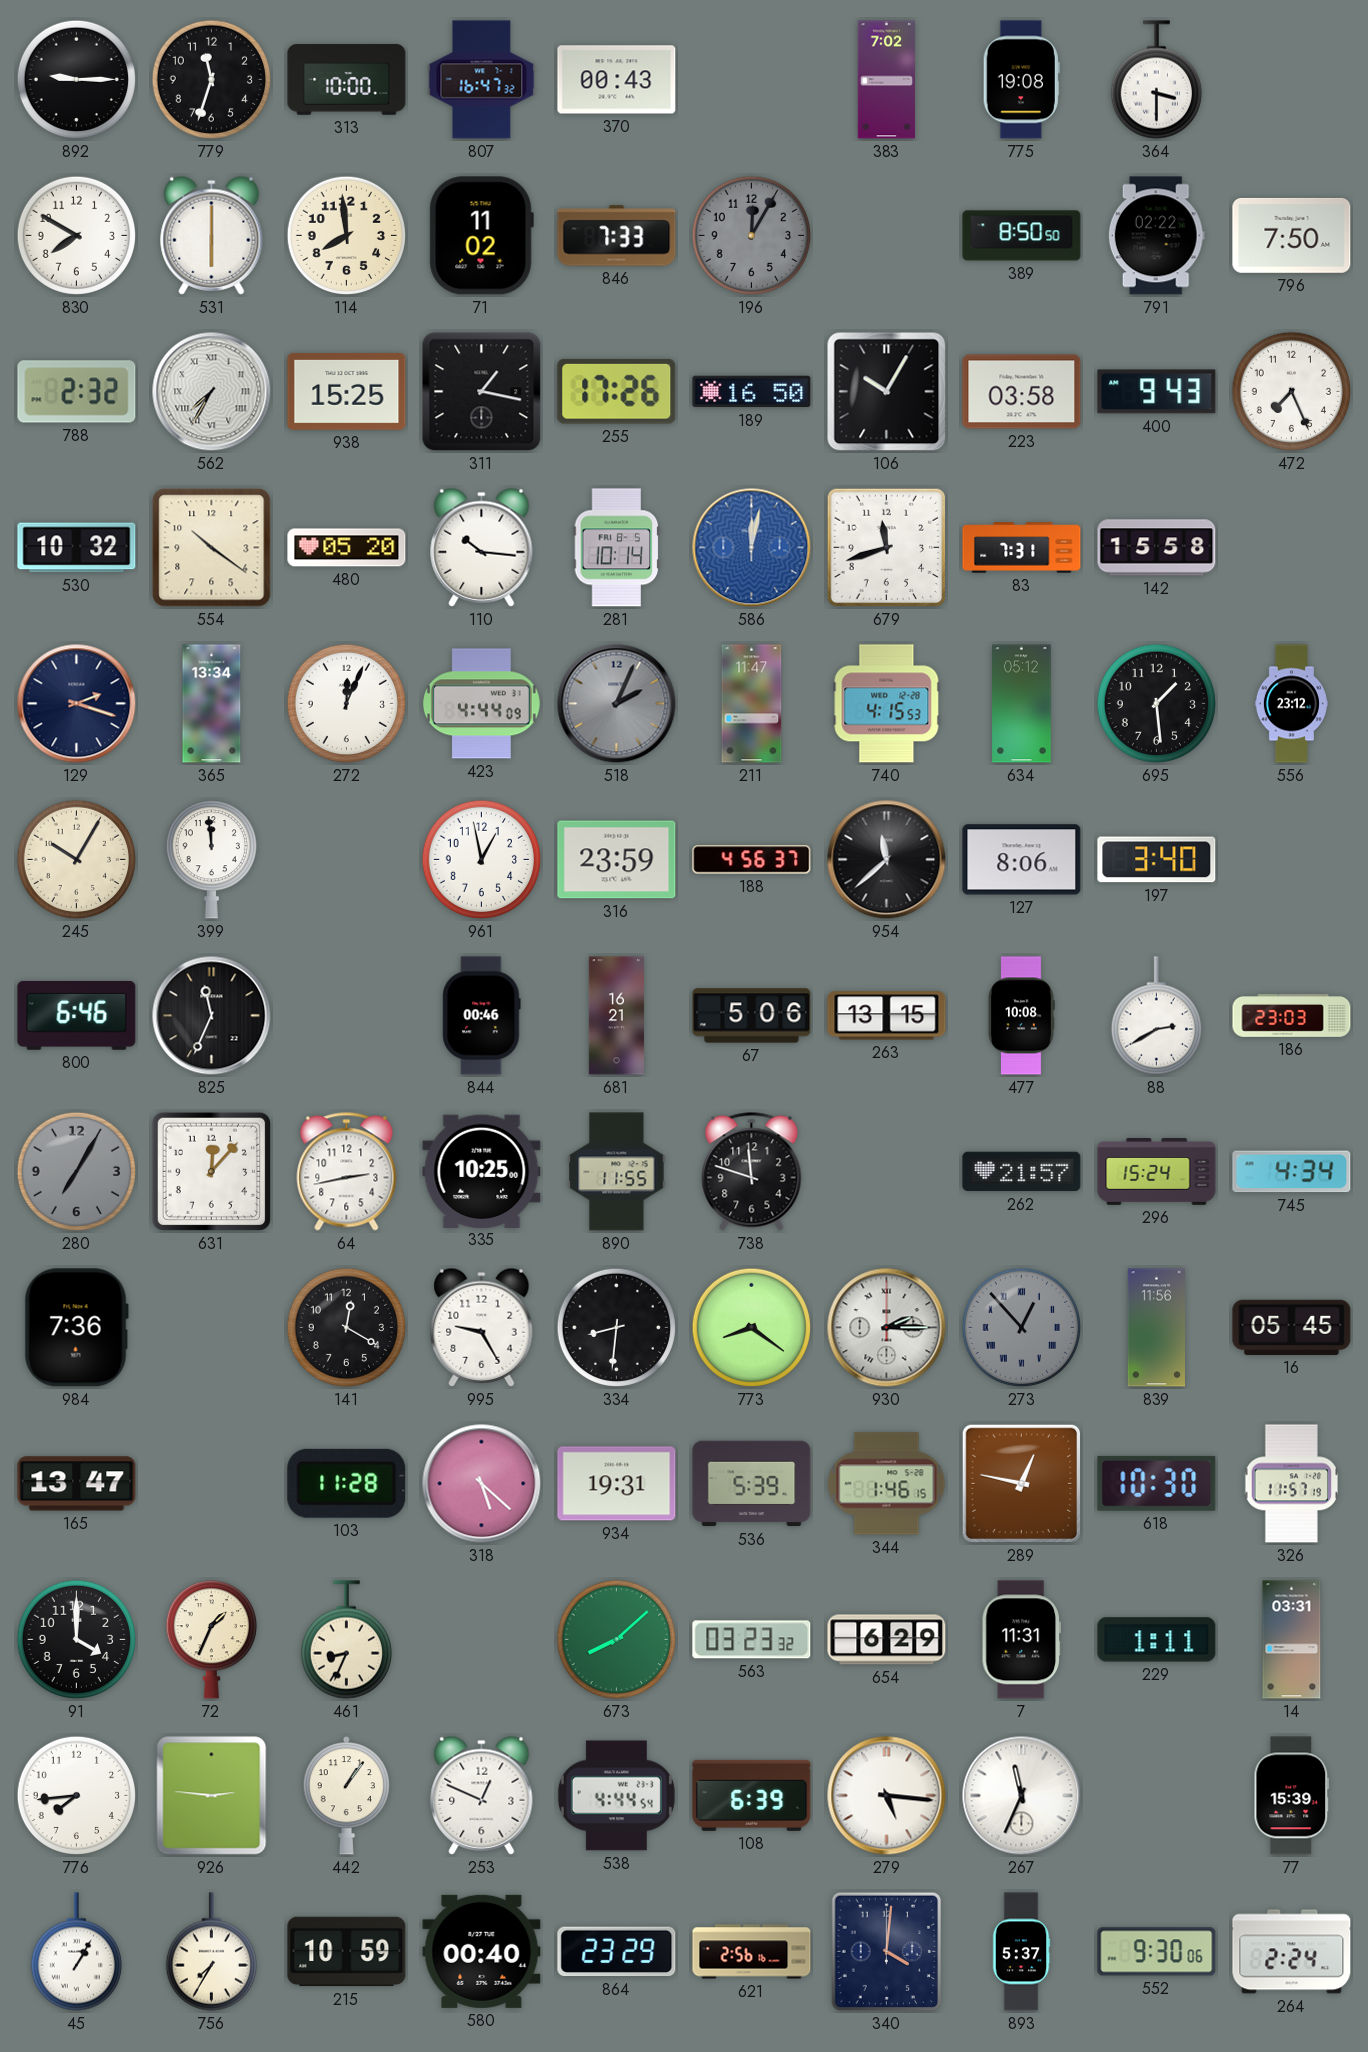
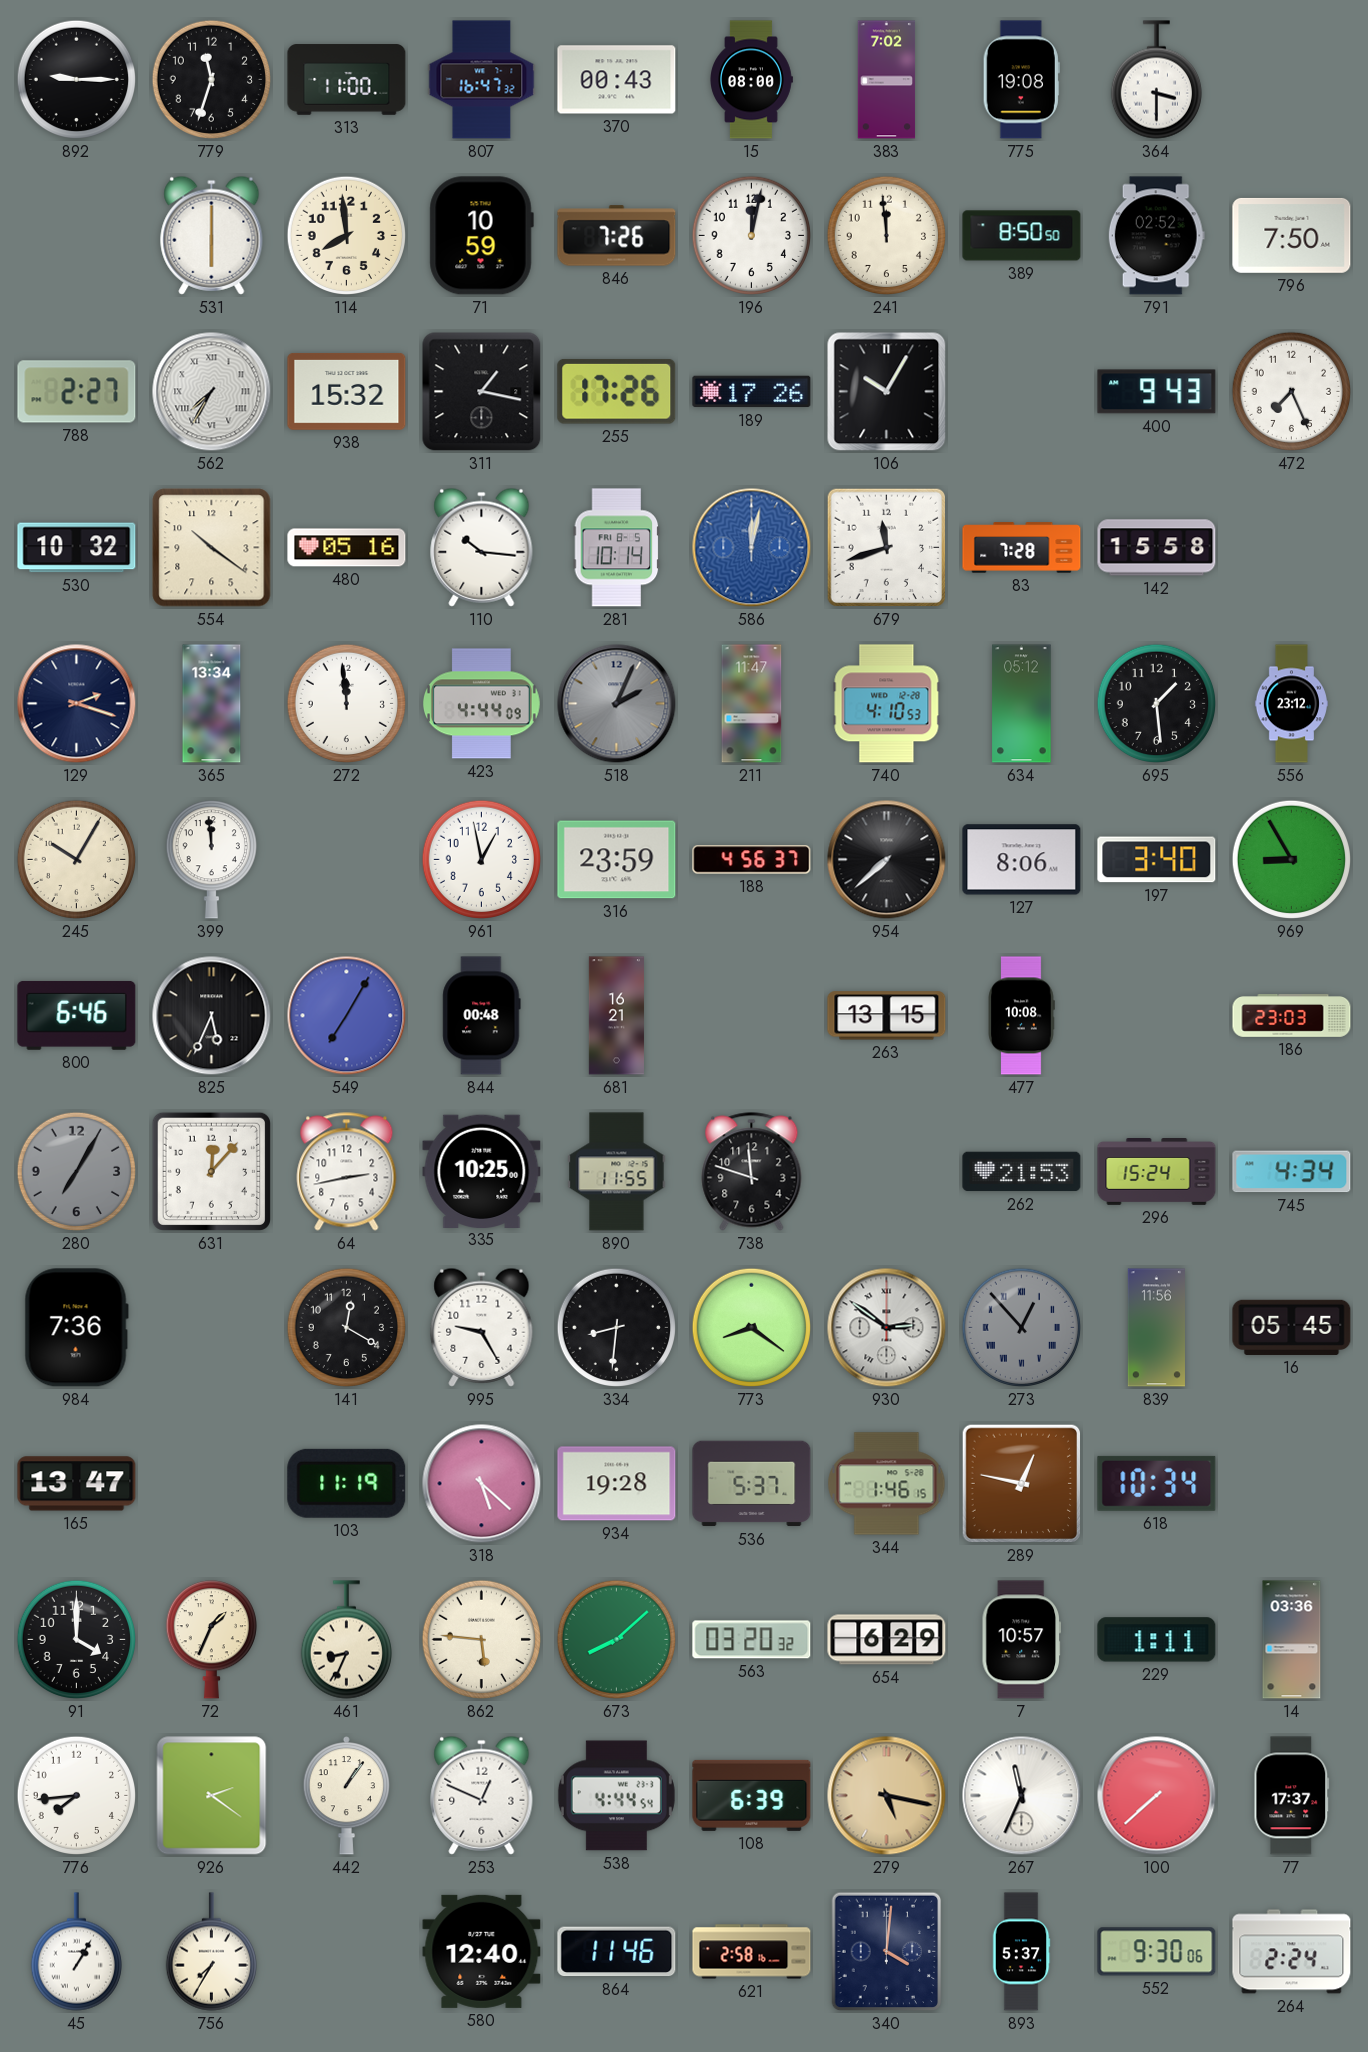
313: 10:00 -> 11:00
15: none -> 08:00
830: 7:50 -> none
71: 11:02 -> 10:59
846: 7:33 -> 7:26
196: 12:05 -> 12:02
196 dial: grey -> white
241: none -> 11:59
791: 02:22 -> 02:52
788: 2:32 -> 2:27
938: 15:25 -> 15:32
189: 16:50 -> 17:26
223: 03:58 -> none
480: 05:20 -> 05:16
83: 7:31 -> 7:28
272: 12:04 -> 11:59
740: 4:15 -> 4:10
954: 11:38 -> 7:38
969: none -> 8:55
825: 11:34 -> 5:34
549: none -> 7:05
844: 00:46 -> 00:48
67: 5:06 -> none
88: 2:40 -> none
262: 21:57 -> 21:53
930: 2:15 -> 2:51
103: 11:28 -> 11:19
934: 19:31 -> 19:28
536: 5:39 -> 5:37
618: 10:30 -> 10:34
326: 11:57 -> none
862: none -> 5:46
563: 03:23 -> 03:20
7: 11:31 -> 10:57
14: 03:31 -> 03:36
926: 2:46 -> 2:21
279: 5:16 -> 5:17
279 dial: white -> champagne
100: none -> 7:38
77: 15:39 -> 17:37
215: 10:59 -> none
580: 00:40 -> 12:40
864: 23:29 -> 11:46
621: 2:56 -> 2:58
